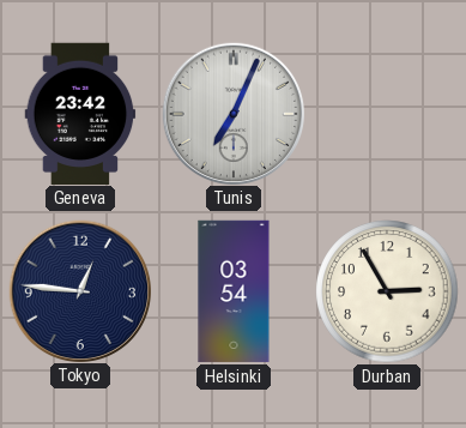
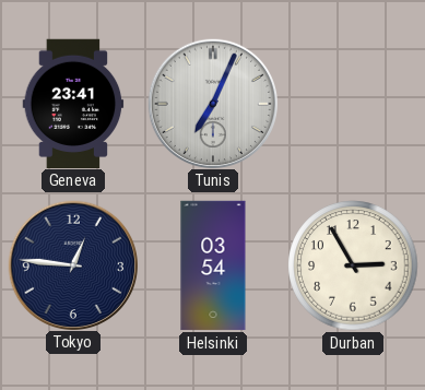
Geneva: 23:42 -> 23:41
